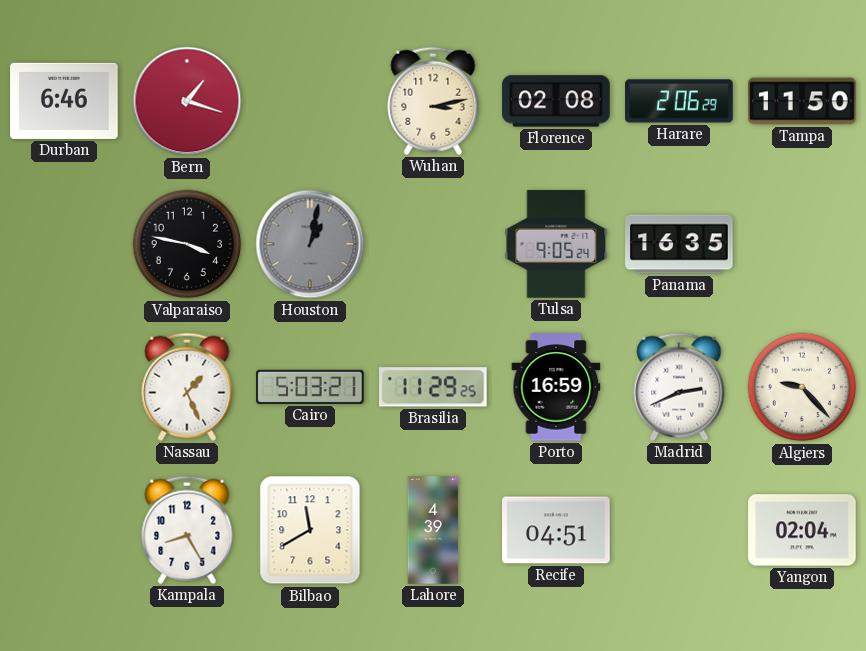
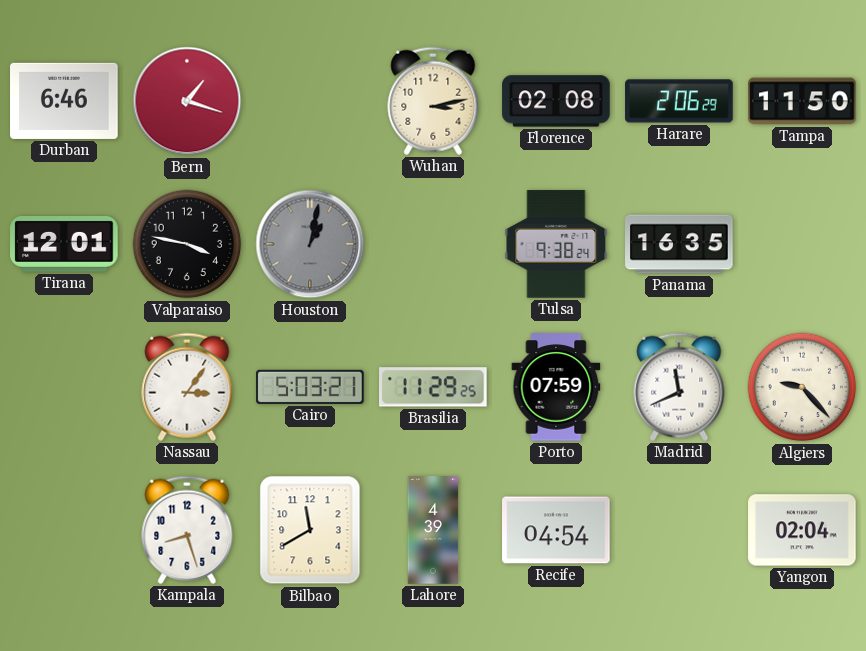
Tirana: none -> 12:01
Tulsa: 9:05 -> 9:38
Nassau: 1:26 -> 3:06
Porto: 16:59 -> 07:59
Madrid: 2:41 -> 11:41
Kampala: 8:25 -> 8:27
Recife: 04:51 -> 04:54
